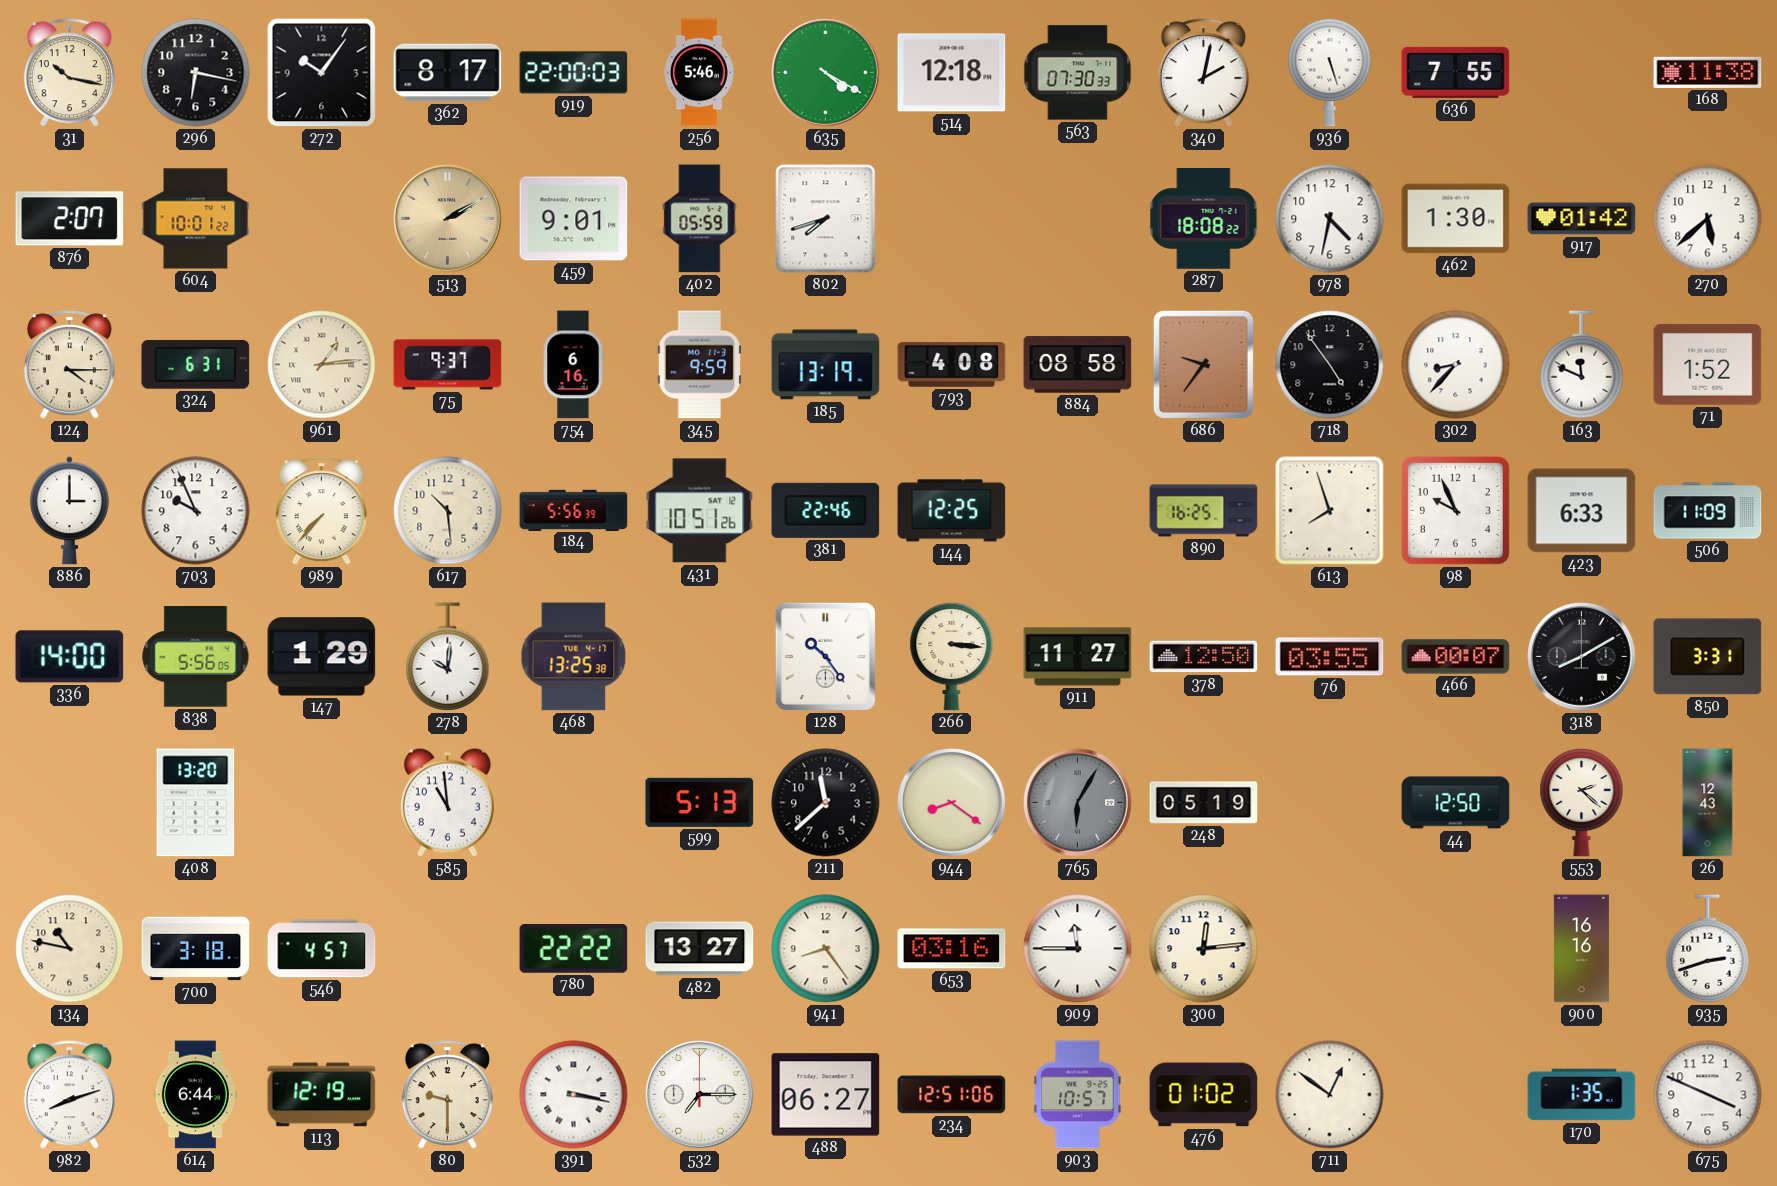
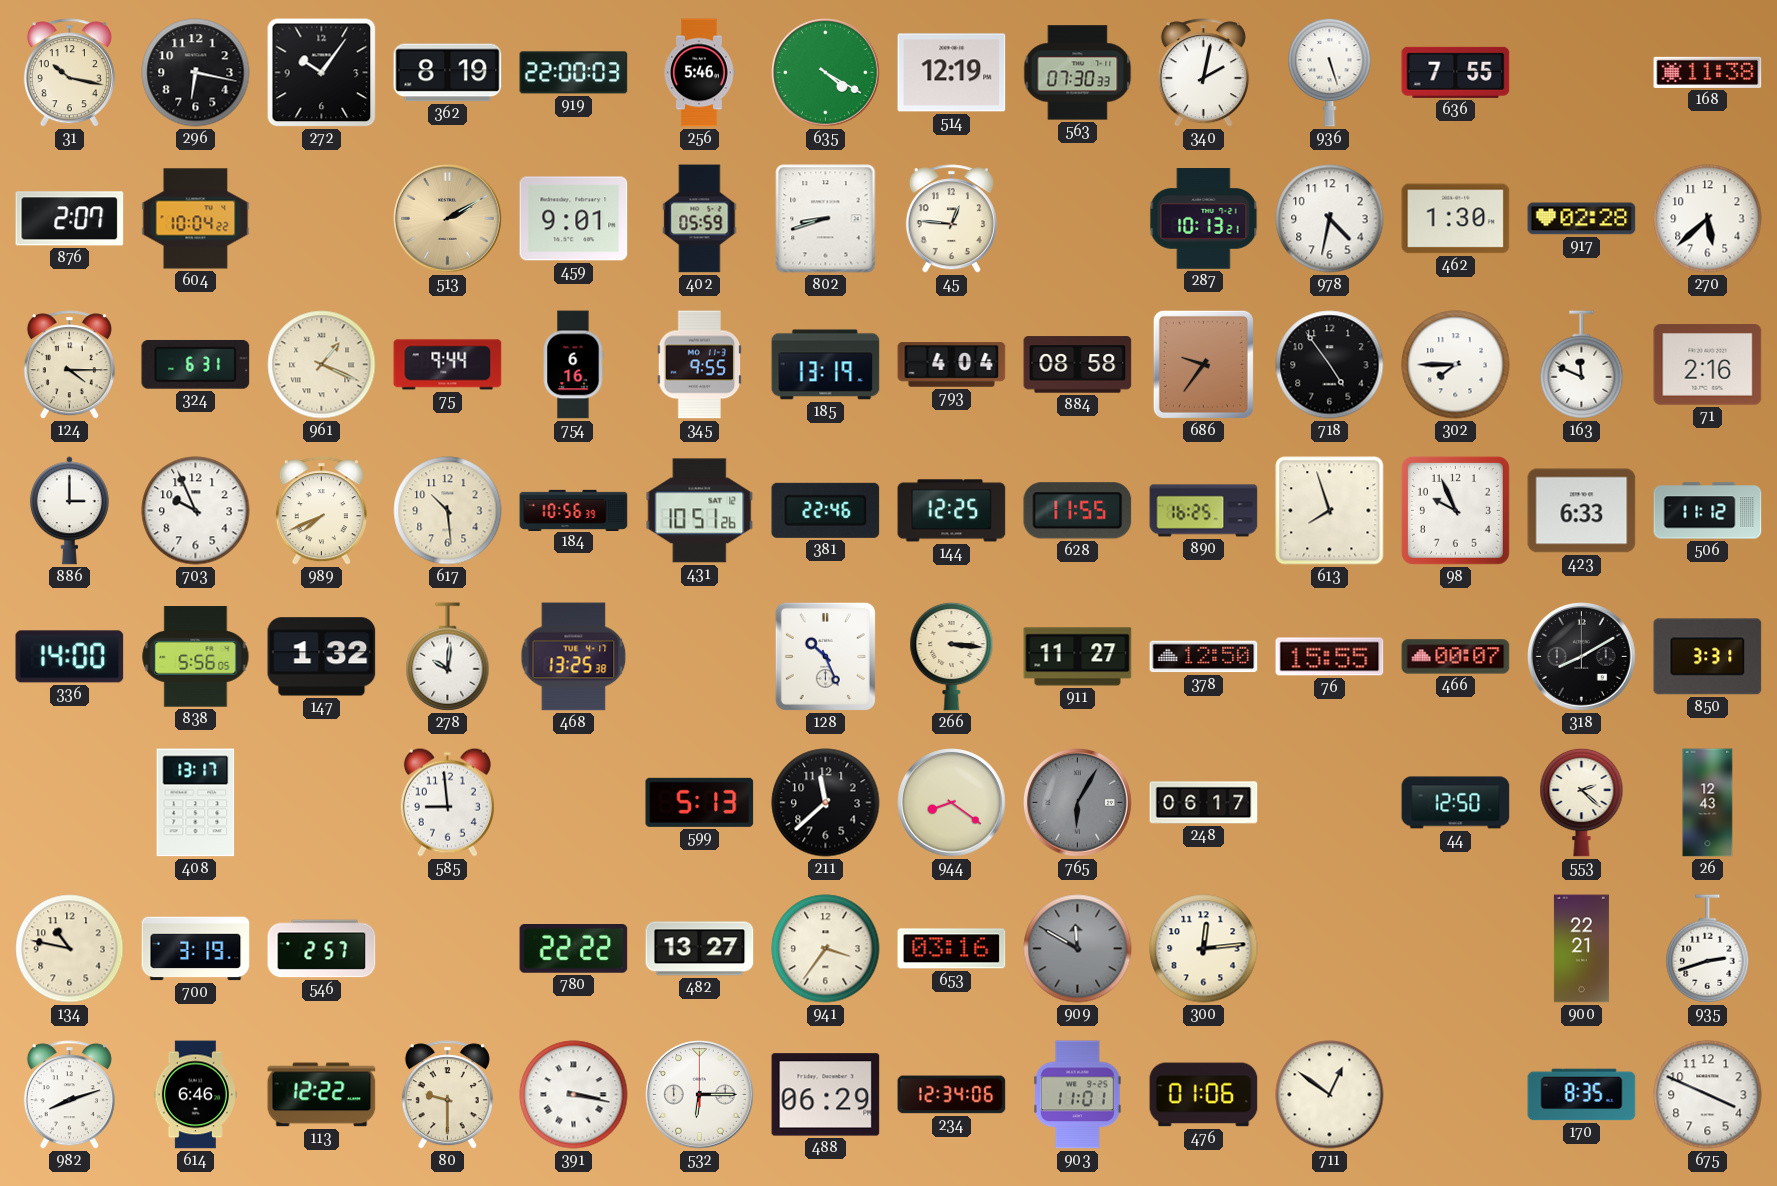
362: 8:17 -> 8:19
514: 12:18 -> 12:19
604: 10:01 -> 10:04
802: 7:42 -> 8:42
45: none -> 12:46
287: 18:08 -> 10:13
917: 01:42 -> 02:28
961: 1:14 -> 1:19
75: 9:37 -> 9:44
345: 9:59 -> 9:55
793: 4:08 -> 4:04
302: 8:37 -> 7:45
71: 1:52 -> 2:16
989: 7:37 -> 7:41
184: 5:56 -> 10:56
628: none -> 11:55
506: 11:09 -> 11:12
147: 1:29 -> 1:32
128: 10:24 -> 10:26
76: 03:55 -> 15:55
408: 13:20 -> 13:17
585: 10:59 -> 8:59
248: 05:19 -> 06:17
700: 3:18 -> 3:19
546: 4:57 -> 2:57
941: 8:24 -> 3:36
909: 11:45 -> 11:50
909 dial: white -> grey
900: 16:16 -> 22:21
614: 6:44 -> 6:46
113: 12:19 -> 12:22
532: 7:15 -> 6:15
488: 06:27 -> 06:29
234: 12:51 -> 12:34
903: 10:57 -> 11:01
476: 01:02 -> 01:06
170: 1:35 -> 8:35
